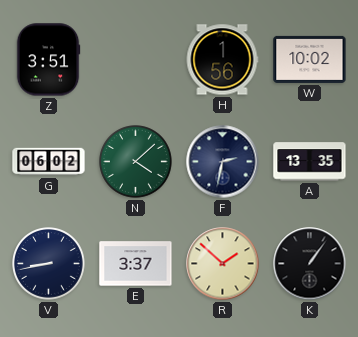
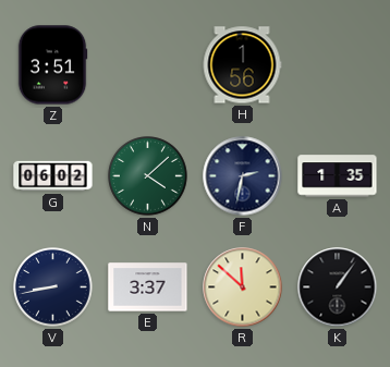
W: 10:02 -> none
A: 13:35 -> 1:35
R: 1:52 -> 11:52
